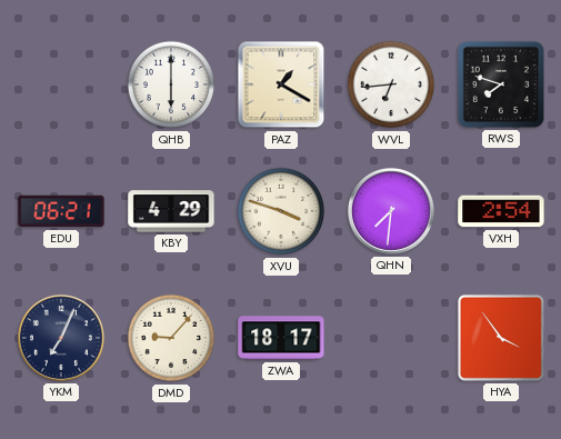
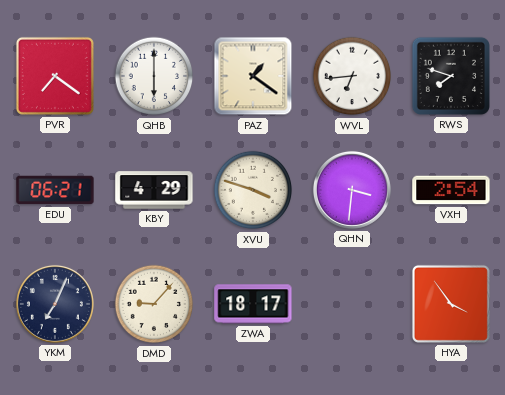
PVR: none -> 7:21
PAZ: 1:20 -> 1:21
QHN: 7:31 -> 3:31
